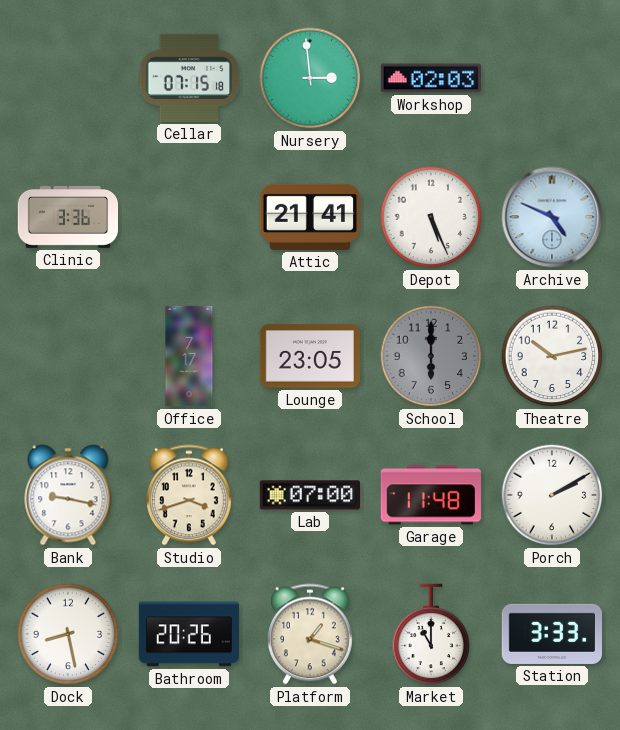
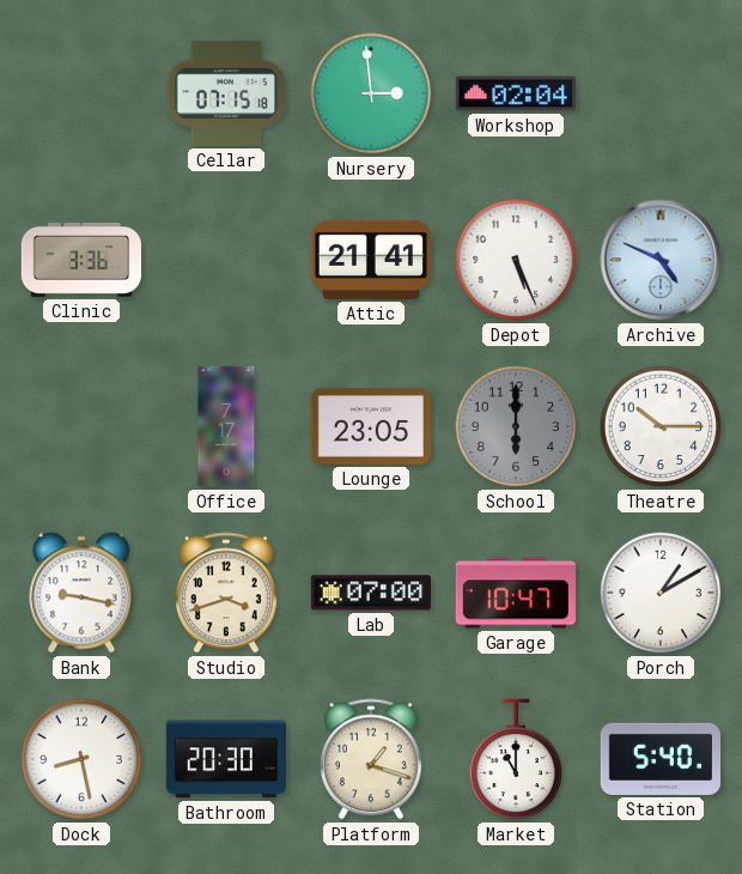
Workshop: 02:03 -> 02:04
Theatre: 10:13 -> 10:15
Garage: 11:48 -> 10:47
Porch: 2:10 -> 1:10
Bathroom: 20:26 -> 20:30
Station: 3:33 -> 5:40
